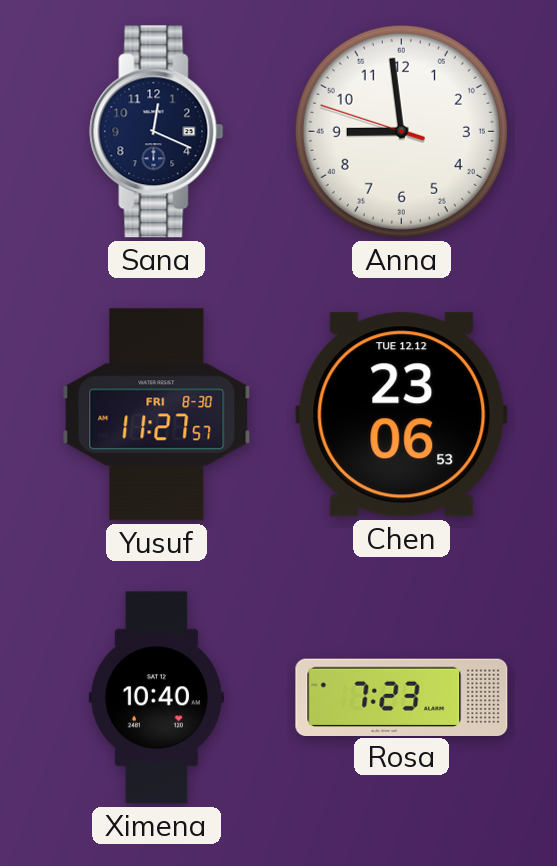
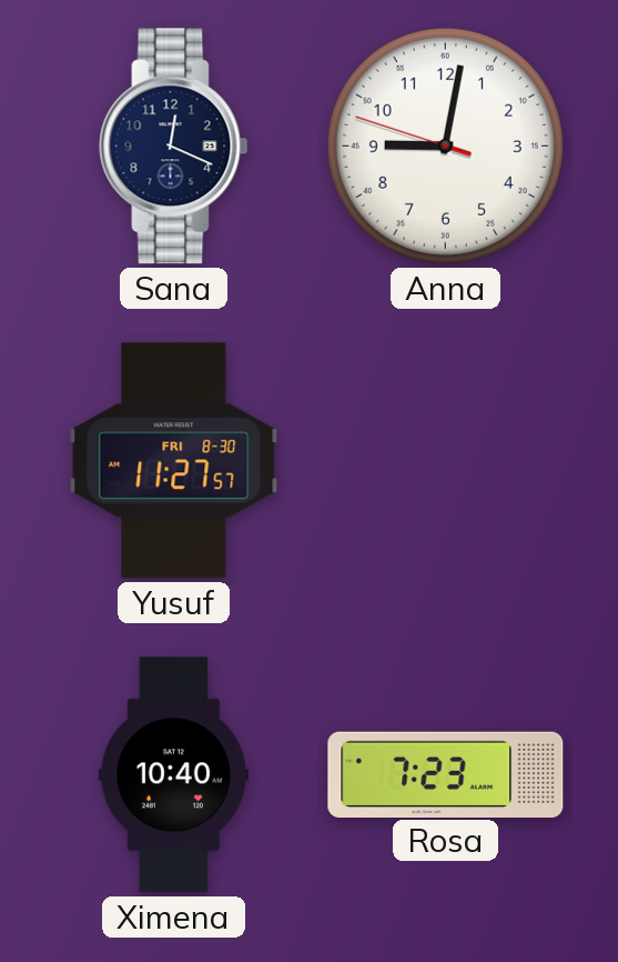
Anna: 8:58 -> 9:01
Chen: 23:06 -> none
